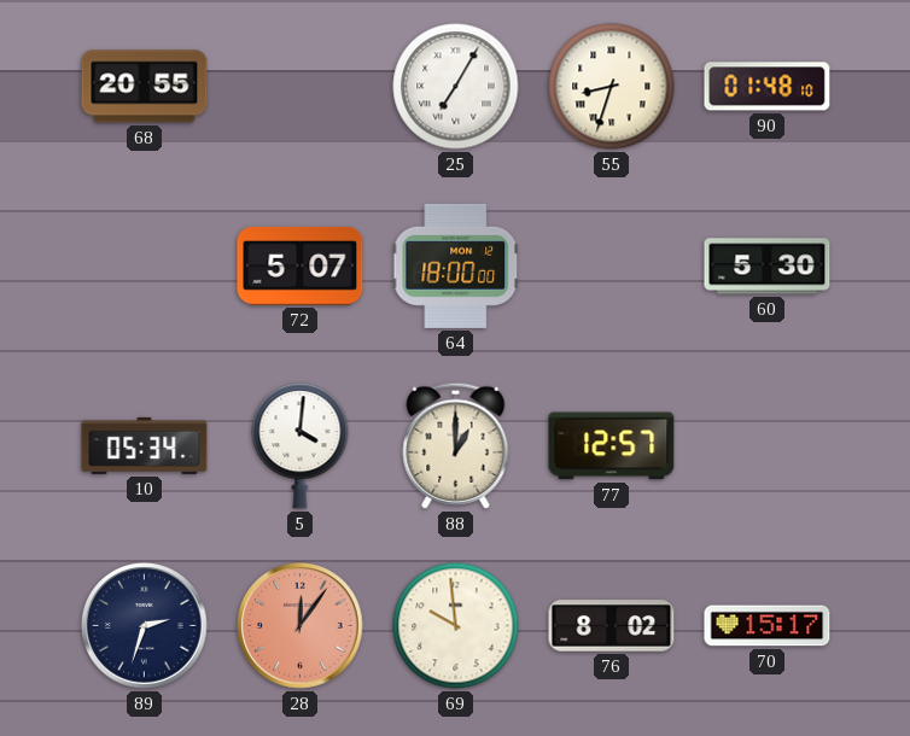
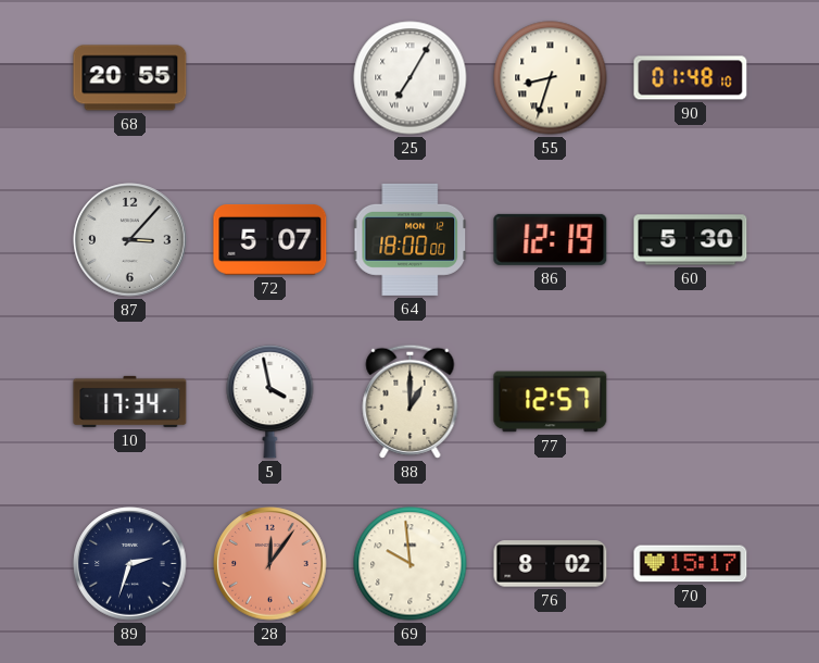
87: none -> 3:07
86: none -> 12:19
10: 05:34 -> 17:34
5: 4:01 -> 3:58
